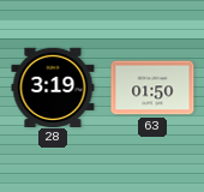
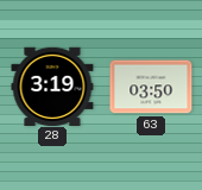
63: 01:50 -> 03:50
